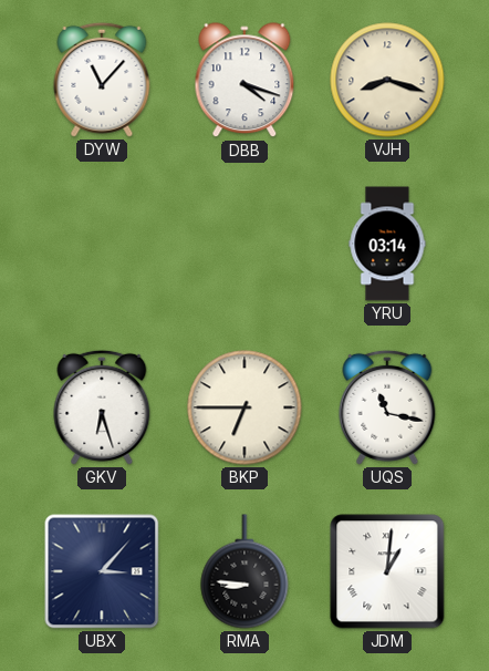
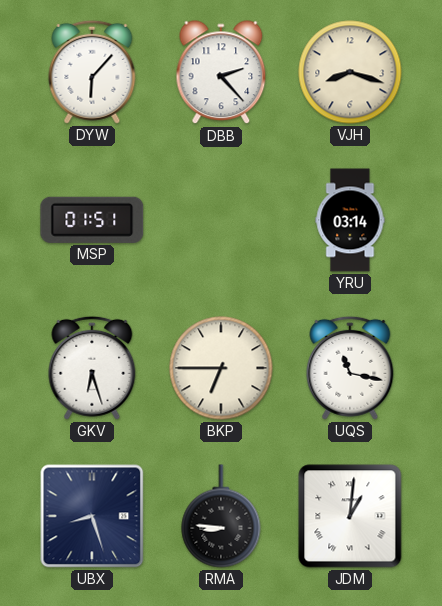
DYW: 11:07 -> 6:07
DBB: 4:18 -> 2:23
MSP: none -> 01:51
UBX: 3:07 -> 8:27
